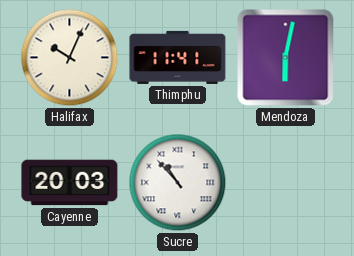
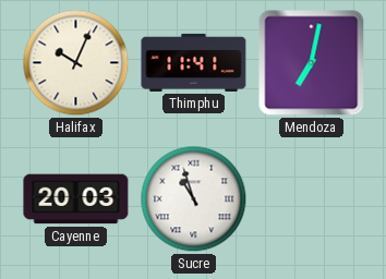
Mendoza: 6:02 -> 7:02
Sucre: 10:53 -> 10:57
